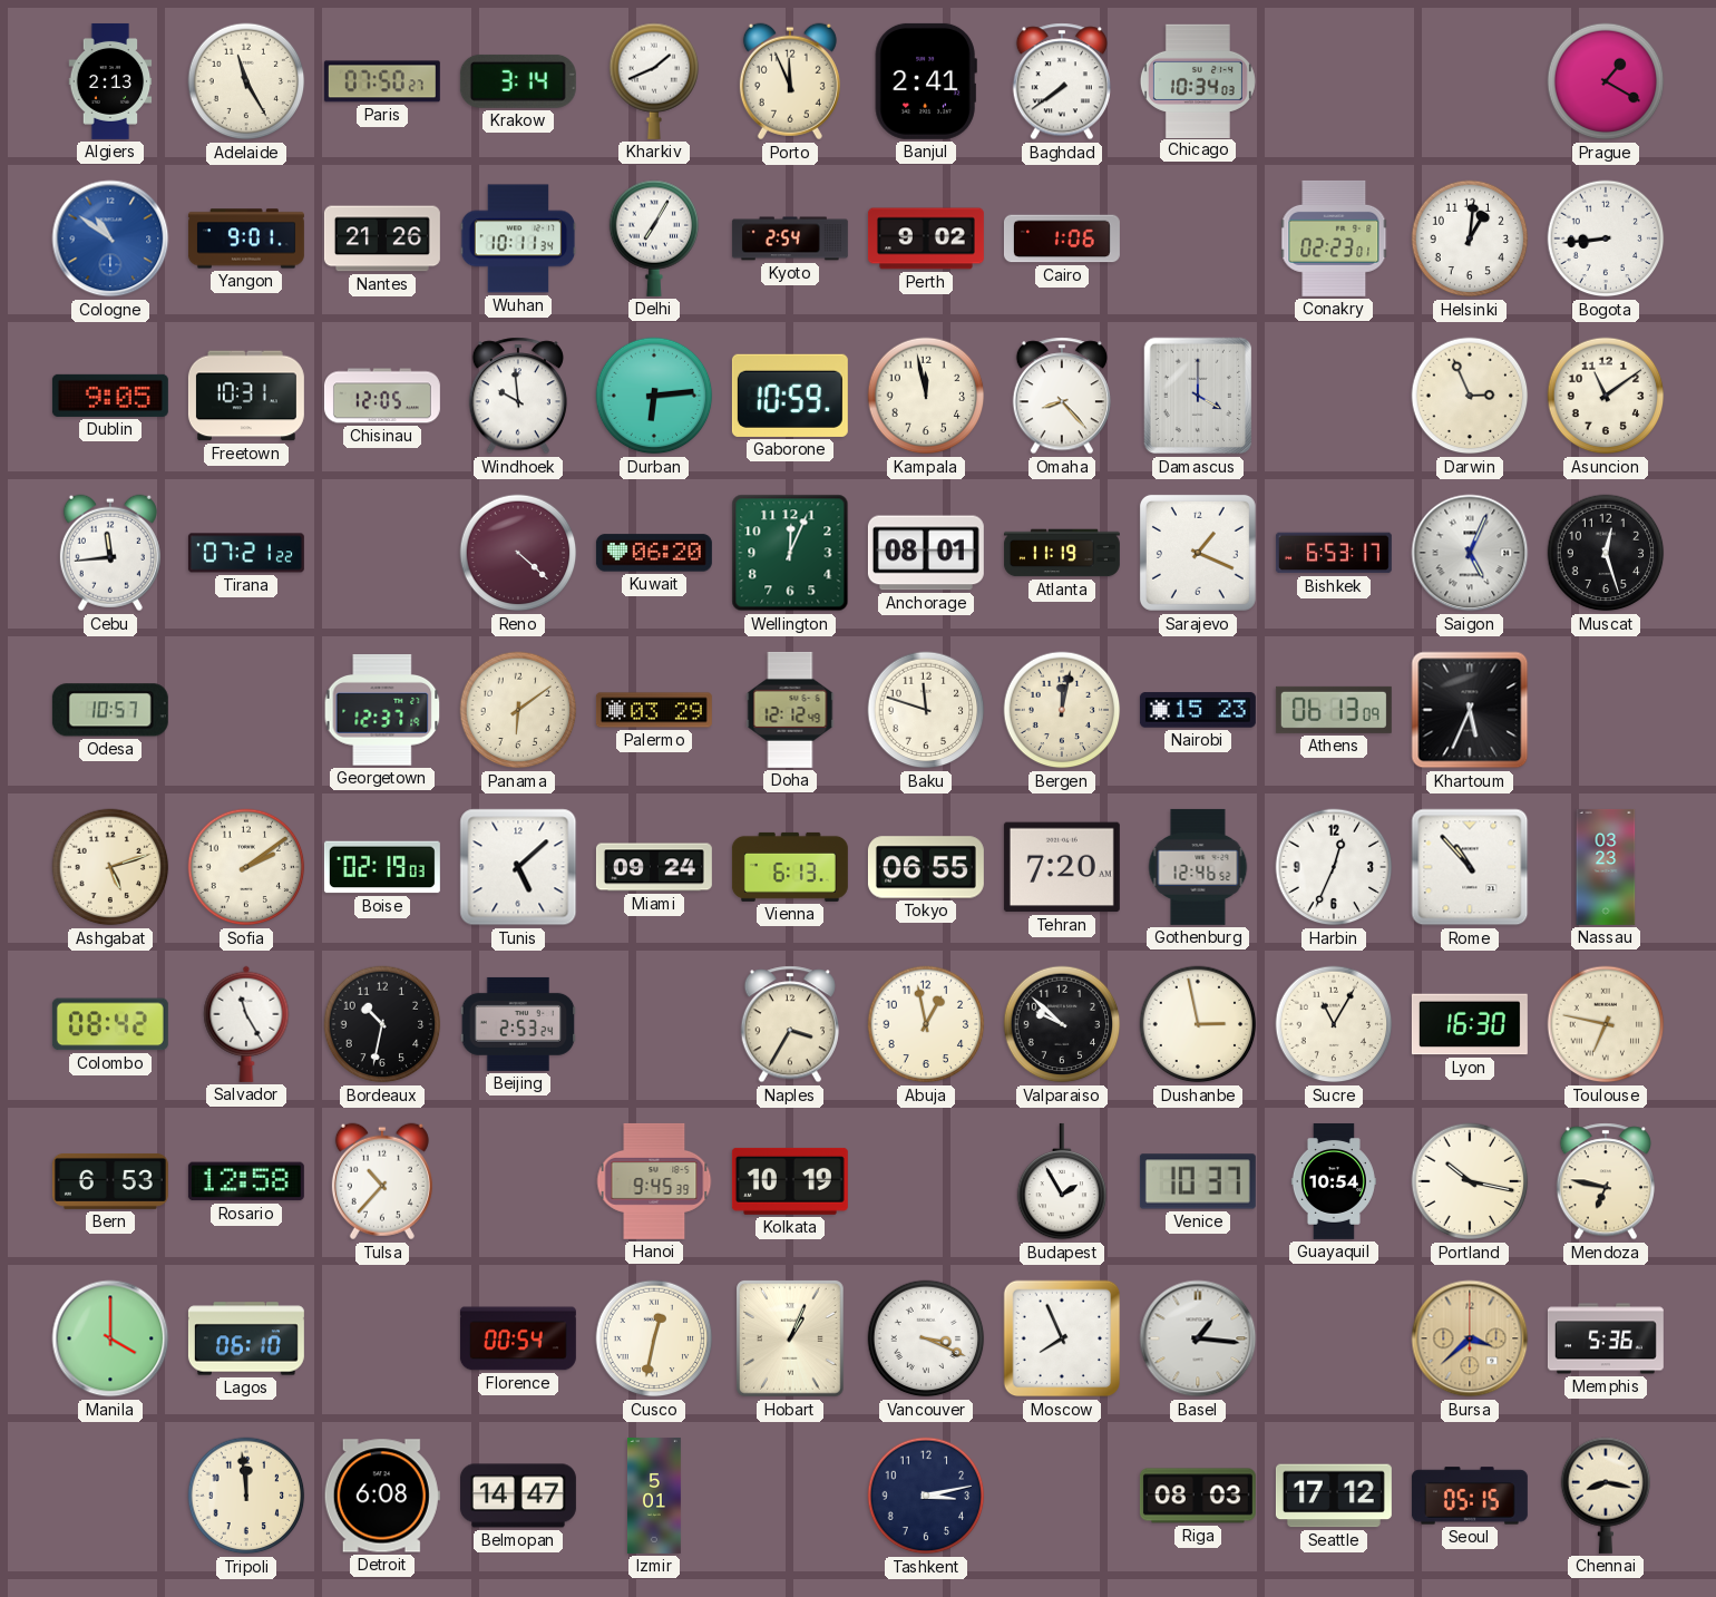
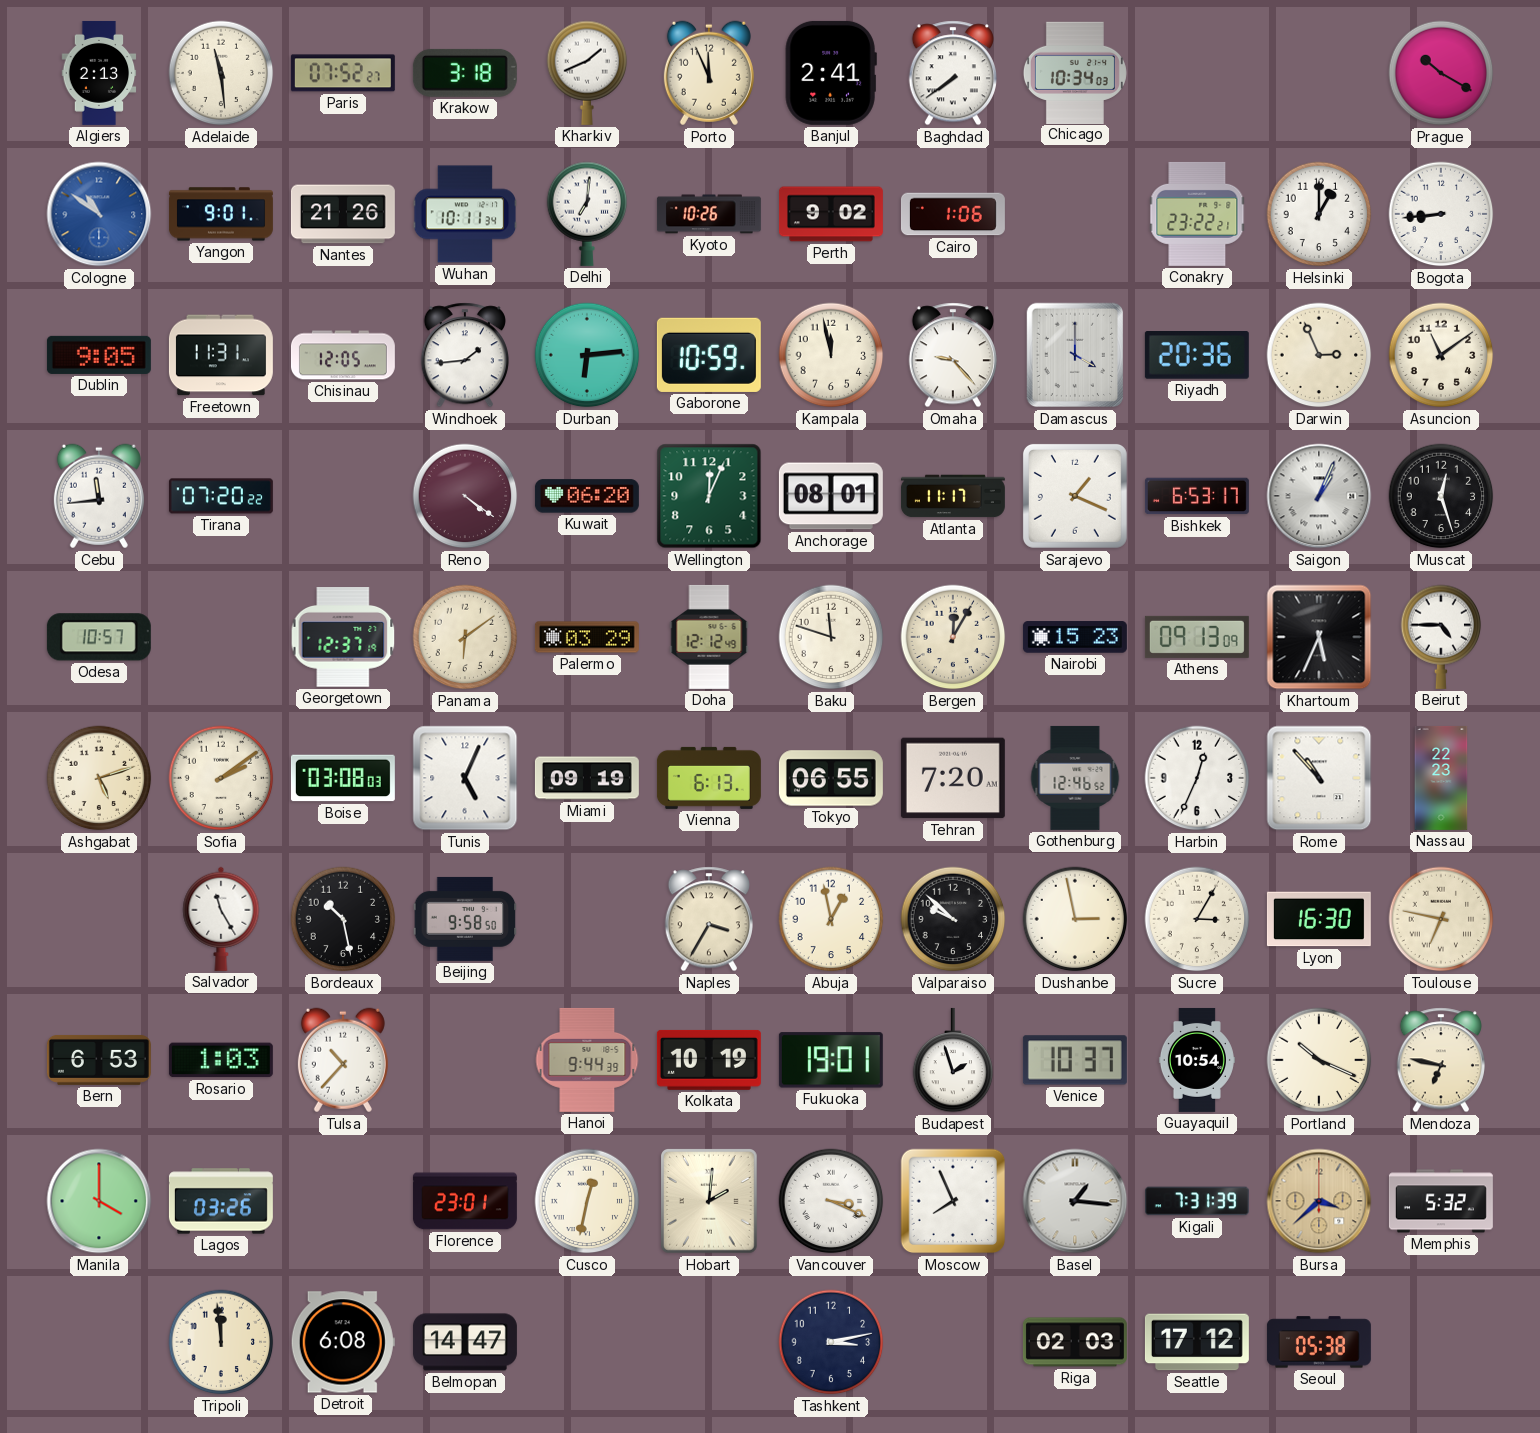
Adelaide: 11:25 -> 11:29
Paris: 07:50 -> 07:52
Krakow: 3:14 -> 3:18
Prague: 1:20 -> 10:20
Delhi: 7:05 -> 7:01
Kyoto: 2:54 -> 10:26
Conakry: 02:23 -> 23:22
Helsinki: 1:01 -> 1:00
Freetown: 10:31 -> 11:31
Windhoek: 9:59 -> 1:44
Omaha: 8:23 -> 9:23
Riyadh: none -> 20:36
Tirana: 07:21 -> 07:20
Reno: 4:22 -> 4:21
Atlanta: 11:19 -> 11:17
Saigon: 5:04 -> 1:04
Bergen: 12:02 -> 12:05
Athens: 06:13 -> 09:13
Beirut: none -> 4:45
Boise: 02:19 -> 03:08
Tunis: 5:08 -> 5:04
Miami: 09:24 -> 09:19
Nassau: 03:23 -> 22:23
Colombo: 08:42 -> none
Bordeaux: 10:32 -> 10:28
Beijing: 2:53 -> 9:58
Sucre: 11:05 -> 3:05
Rosario: 12:58 -> 1:03
Hanoi: 9:45 -> 9:44
Fukuoka: none -> 19:01
Budapest: 1:55 -> 1:57
Portland: 10:17 -> 10:19
Lagos: 06:10 -> 03:26
Florence: 00:54 -> 23:01
Hobart: 1:04 -> 2:01
Kigali: none -> 7:31
Memphis: 5:36 -> 5:32
Izmir: 5:01 -> none
Riga: 08:03 -> 02:03
Seoul: 05:15 -> 05:38
Chennai: 8:17 -> none
